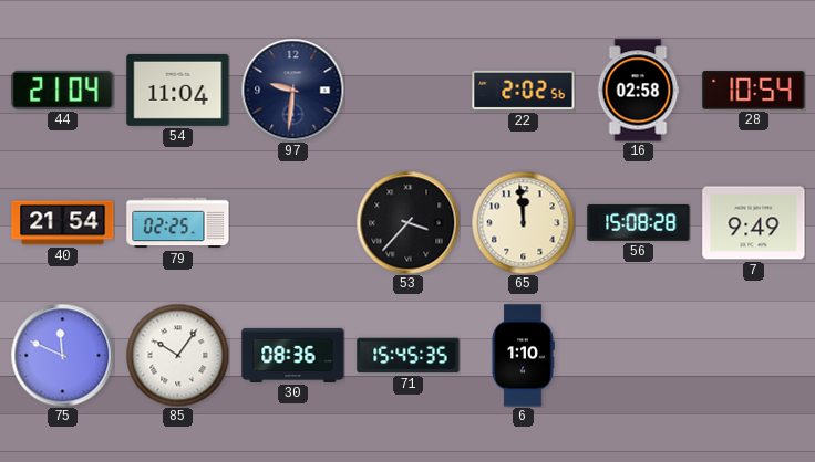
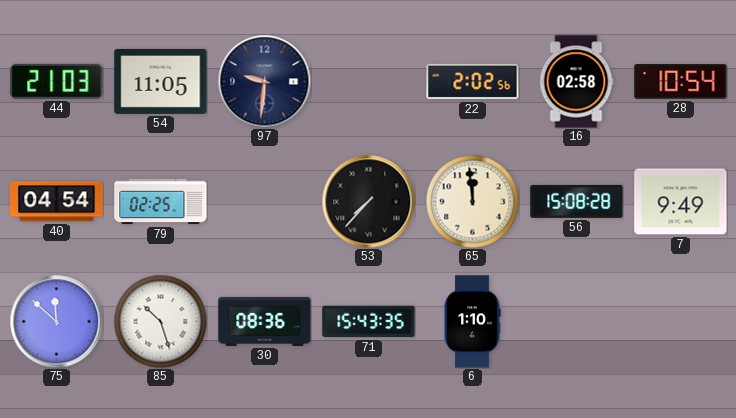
44: 21:04 -> 21:03
54: 11:04 -> 11:05
40: 21:54 -> 04:54
53: 3:37 -> 7:37
75: 11:49 -> 11:52
85: 10:06 -> 10:27
71: 15:45 -> 15:43
